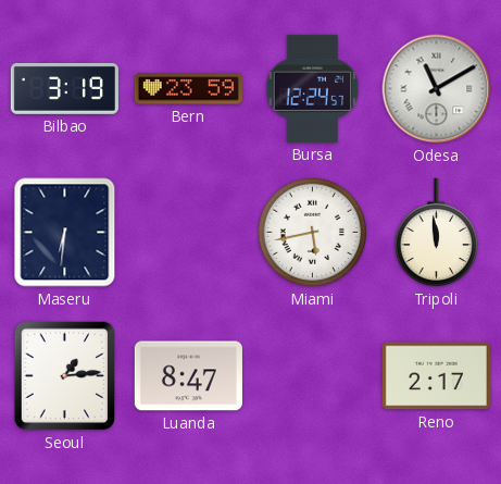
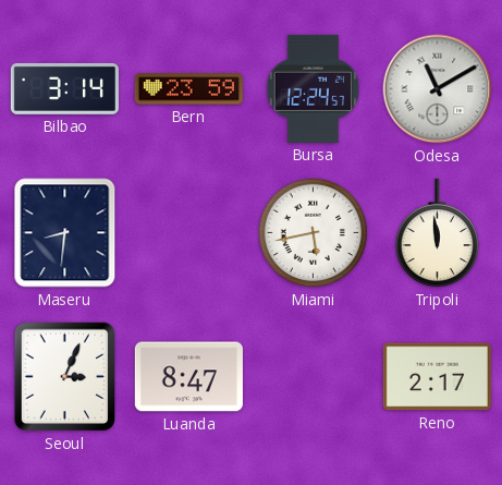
Bilbao: 3:19 -> 3:14
Maseru: 6:31 -> 8:31
Seoul: 1:14 -> 3:04
